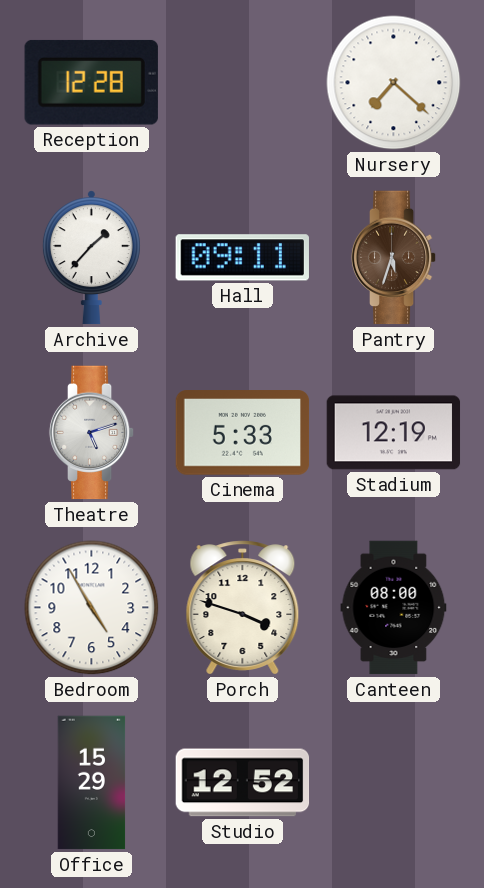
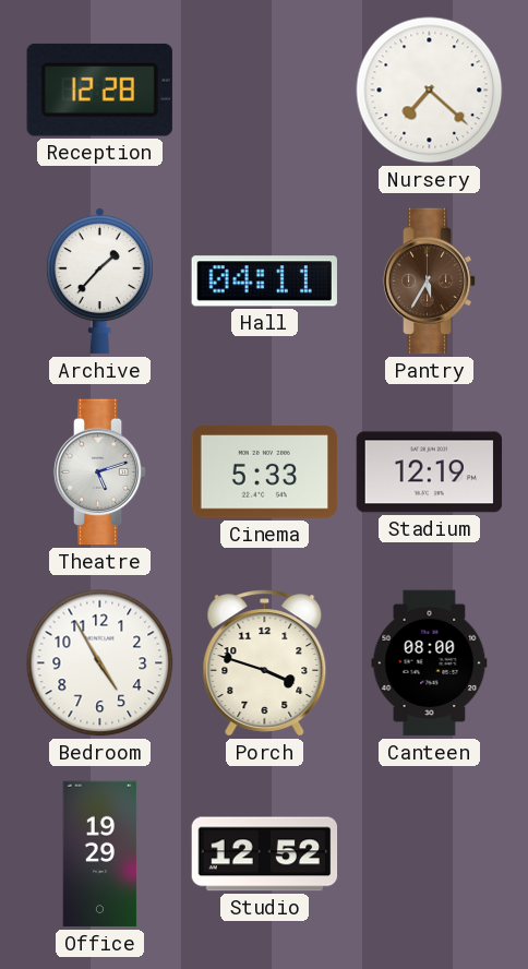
Hall: 09:11 -> 04:11
Pantry: 5:33 -> 5:35
Office: 15:29 -> 19:29
